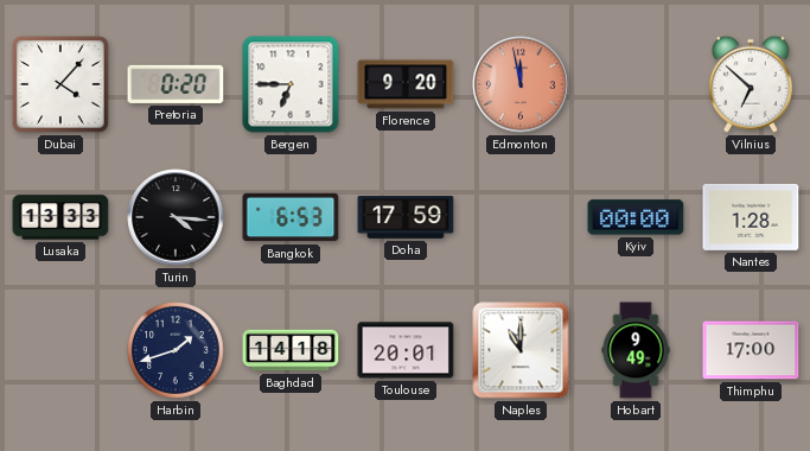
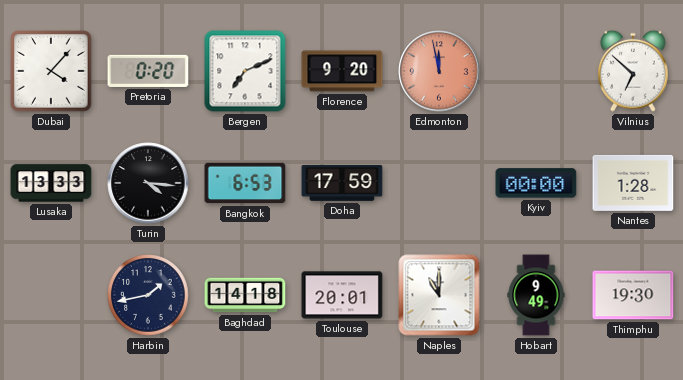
Bergen: 6:45 -> 7:11
Harbin: 1:42 -> 1:43
Thimphu: 17:00 -> 19:30
